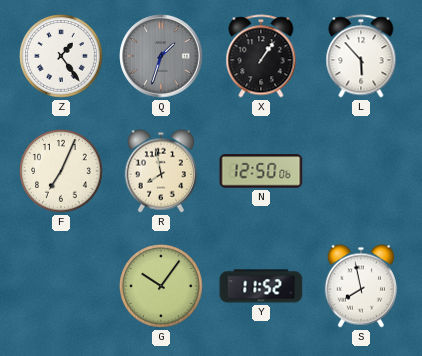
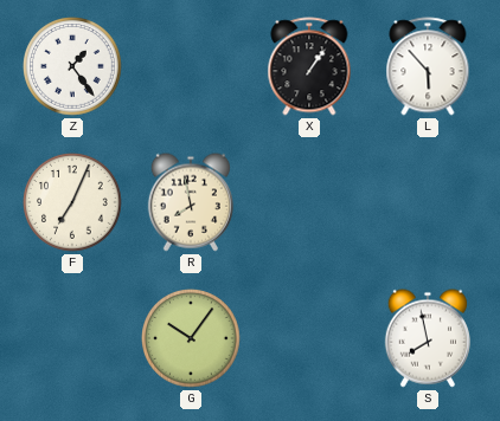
Q: 1:33 -> none
N: 12:50 -> none
Y: 11:52 -> none
